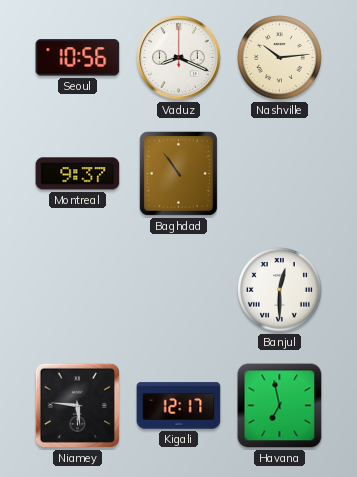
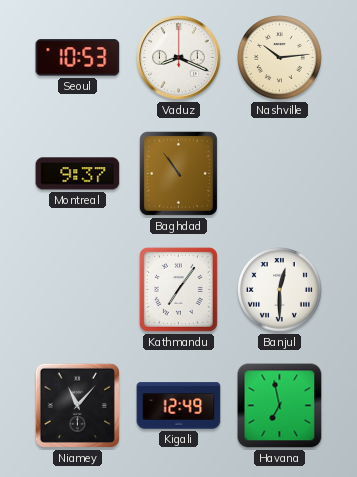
Seoul: 10:56 -> 10:53
Kathmandu: none -> 7:06
Niamey: 5:46 -> 11:07
Kigali: 12:17 -> 12:49
